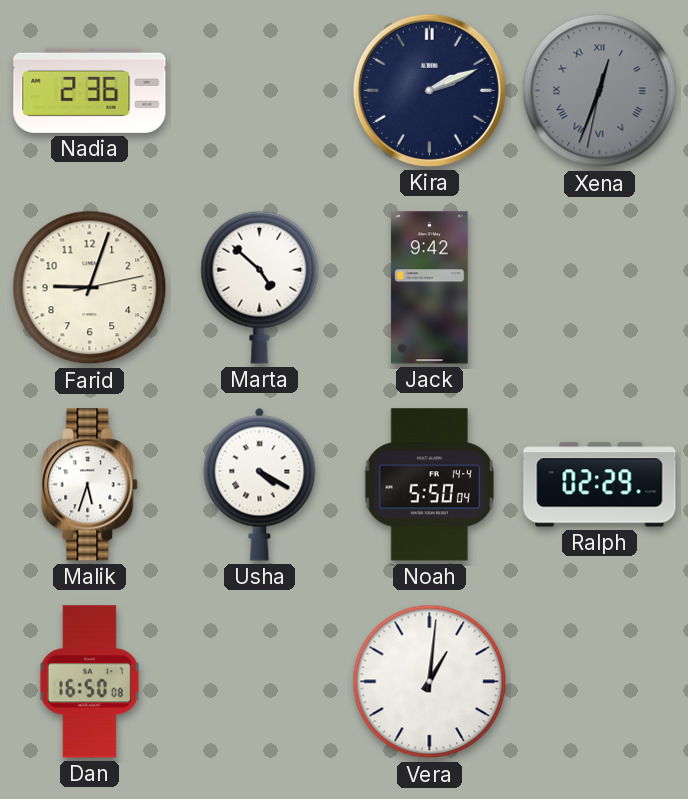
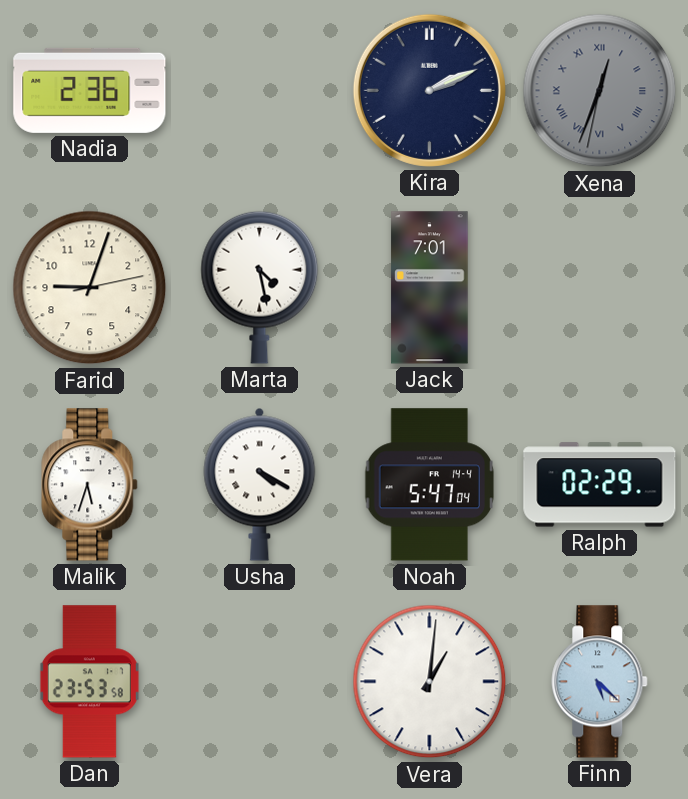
Marta: 4:52 -> 4:28
Jack: 9:42 -> 7:01
Noah: 5:50 -> 5:47
Dan: 16:50 -> 23:53
Finn: none -> 5:22
